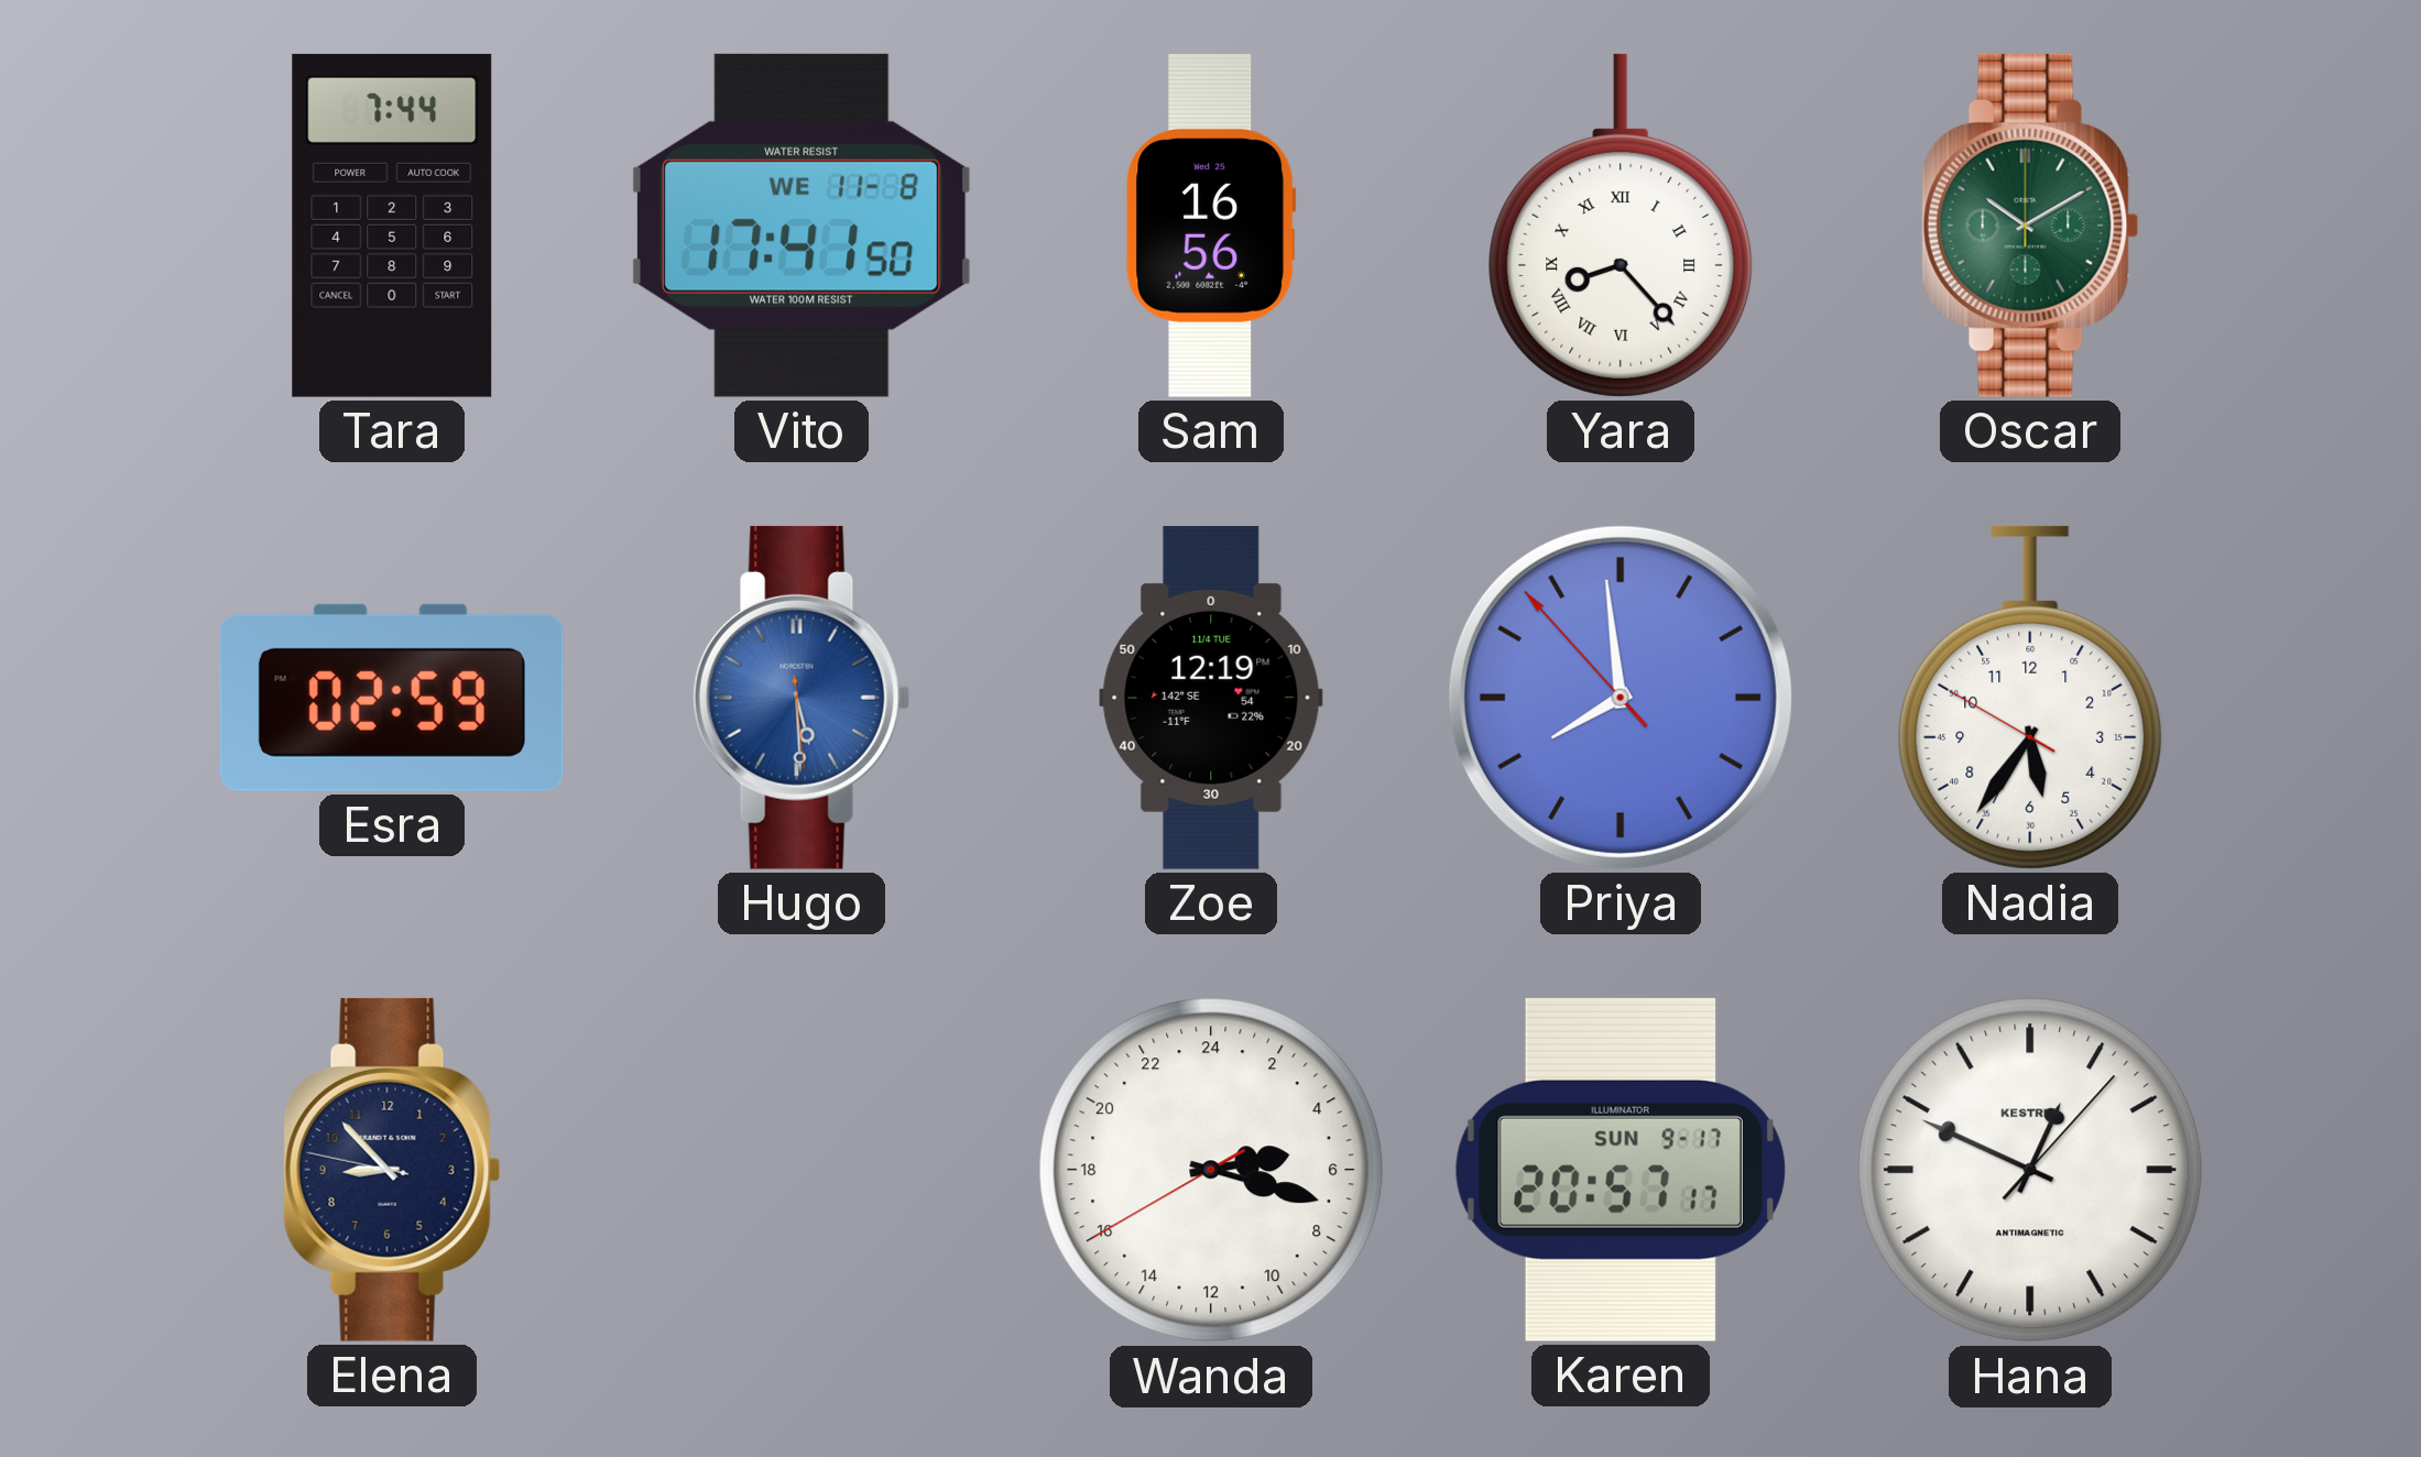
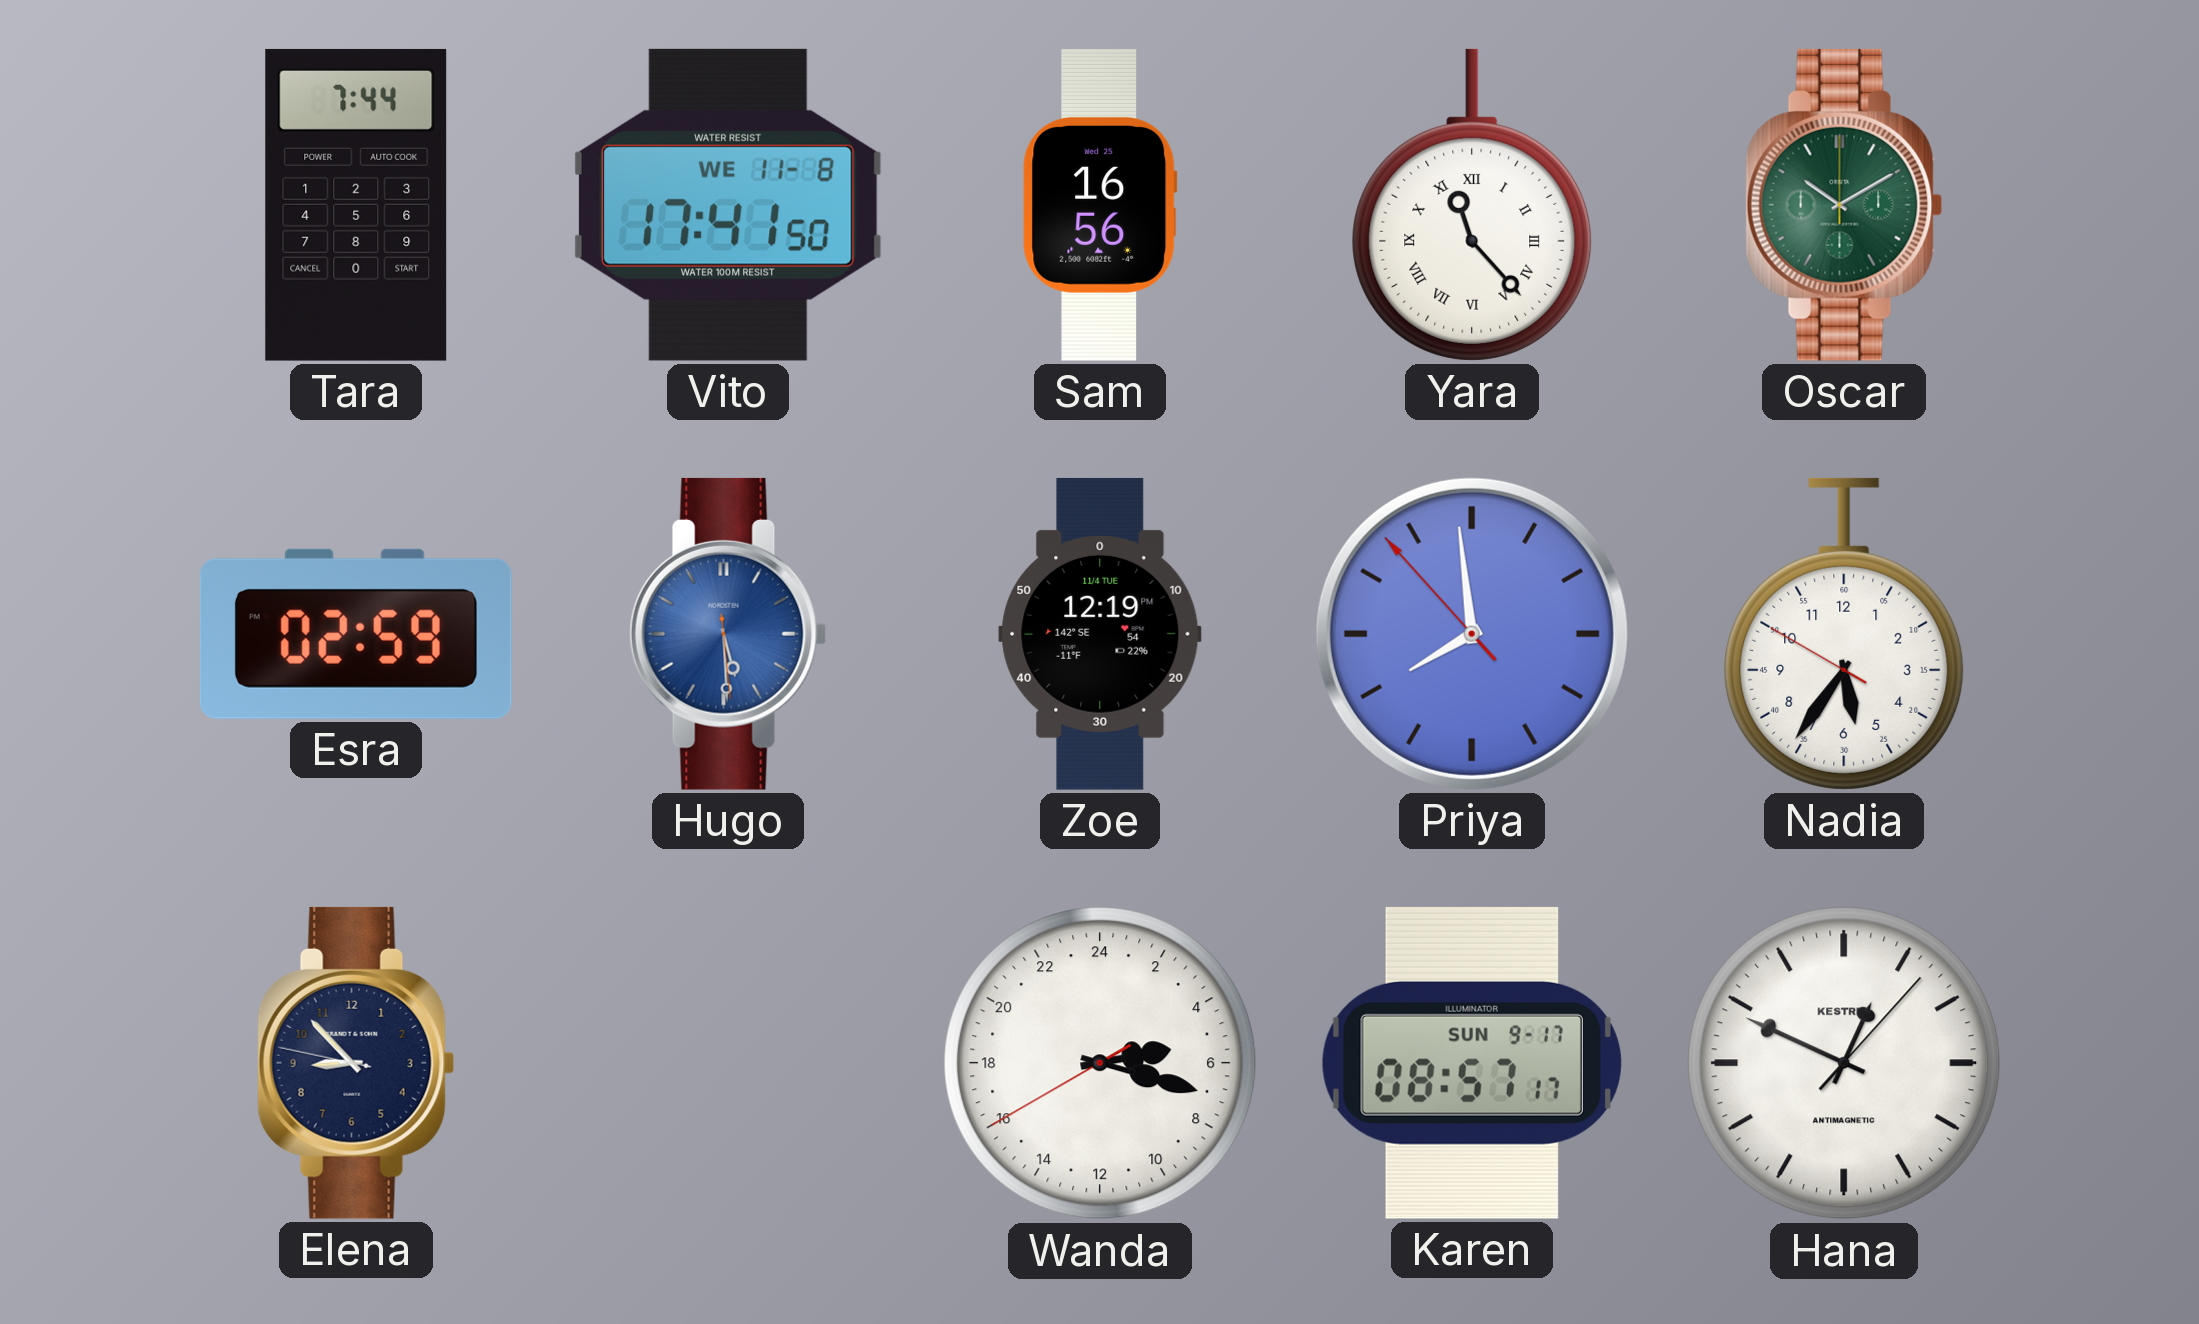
Yara: 8:23 -> 11:23
Karen: 20:57 -> 08:57
